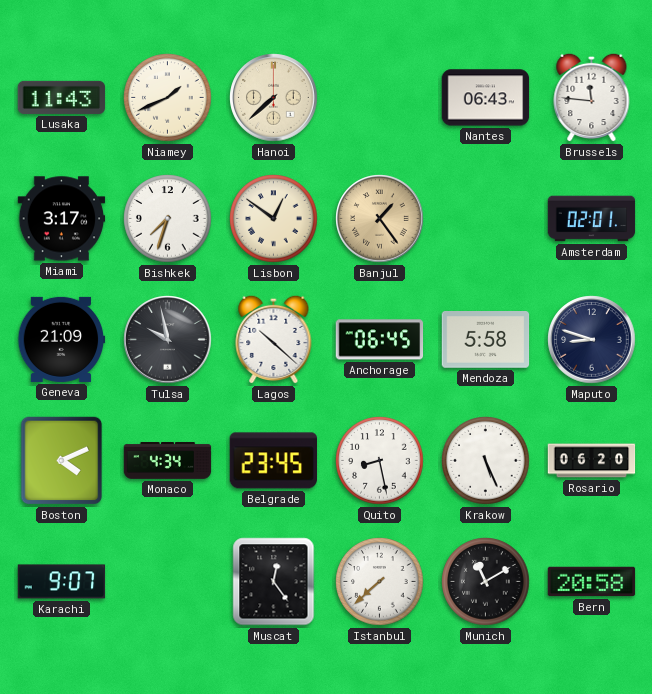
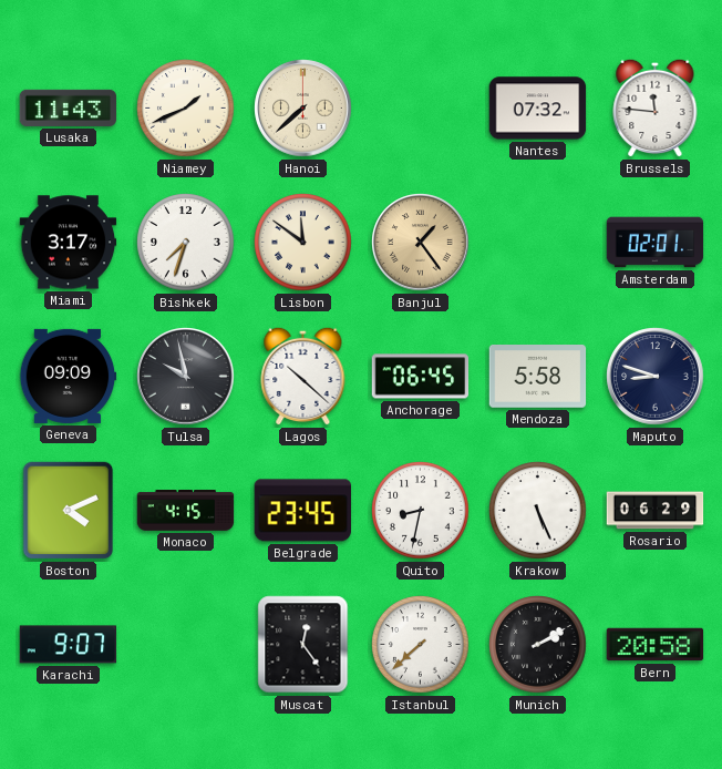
Nantes: 06:43 -> 07:32
Lisbon: 12:51 -> 11:51
Geneva: 21:09 -> 09:09
Monaco: 4:34 -> 4:15
Quito: 8:28 -> 8:32
Rosario: 06:20 -> 06:29
Munich: 11:10 -> 2:10
